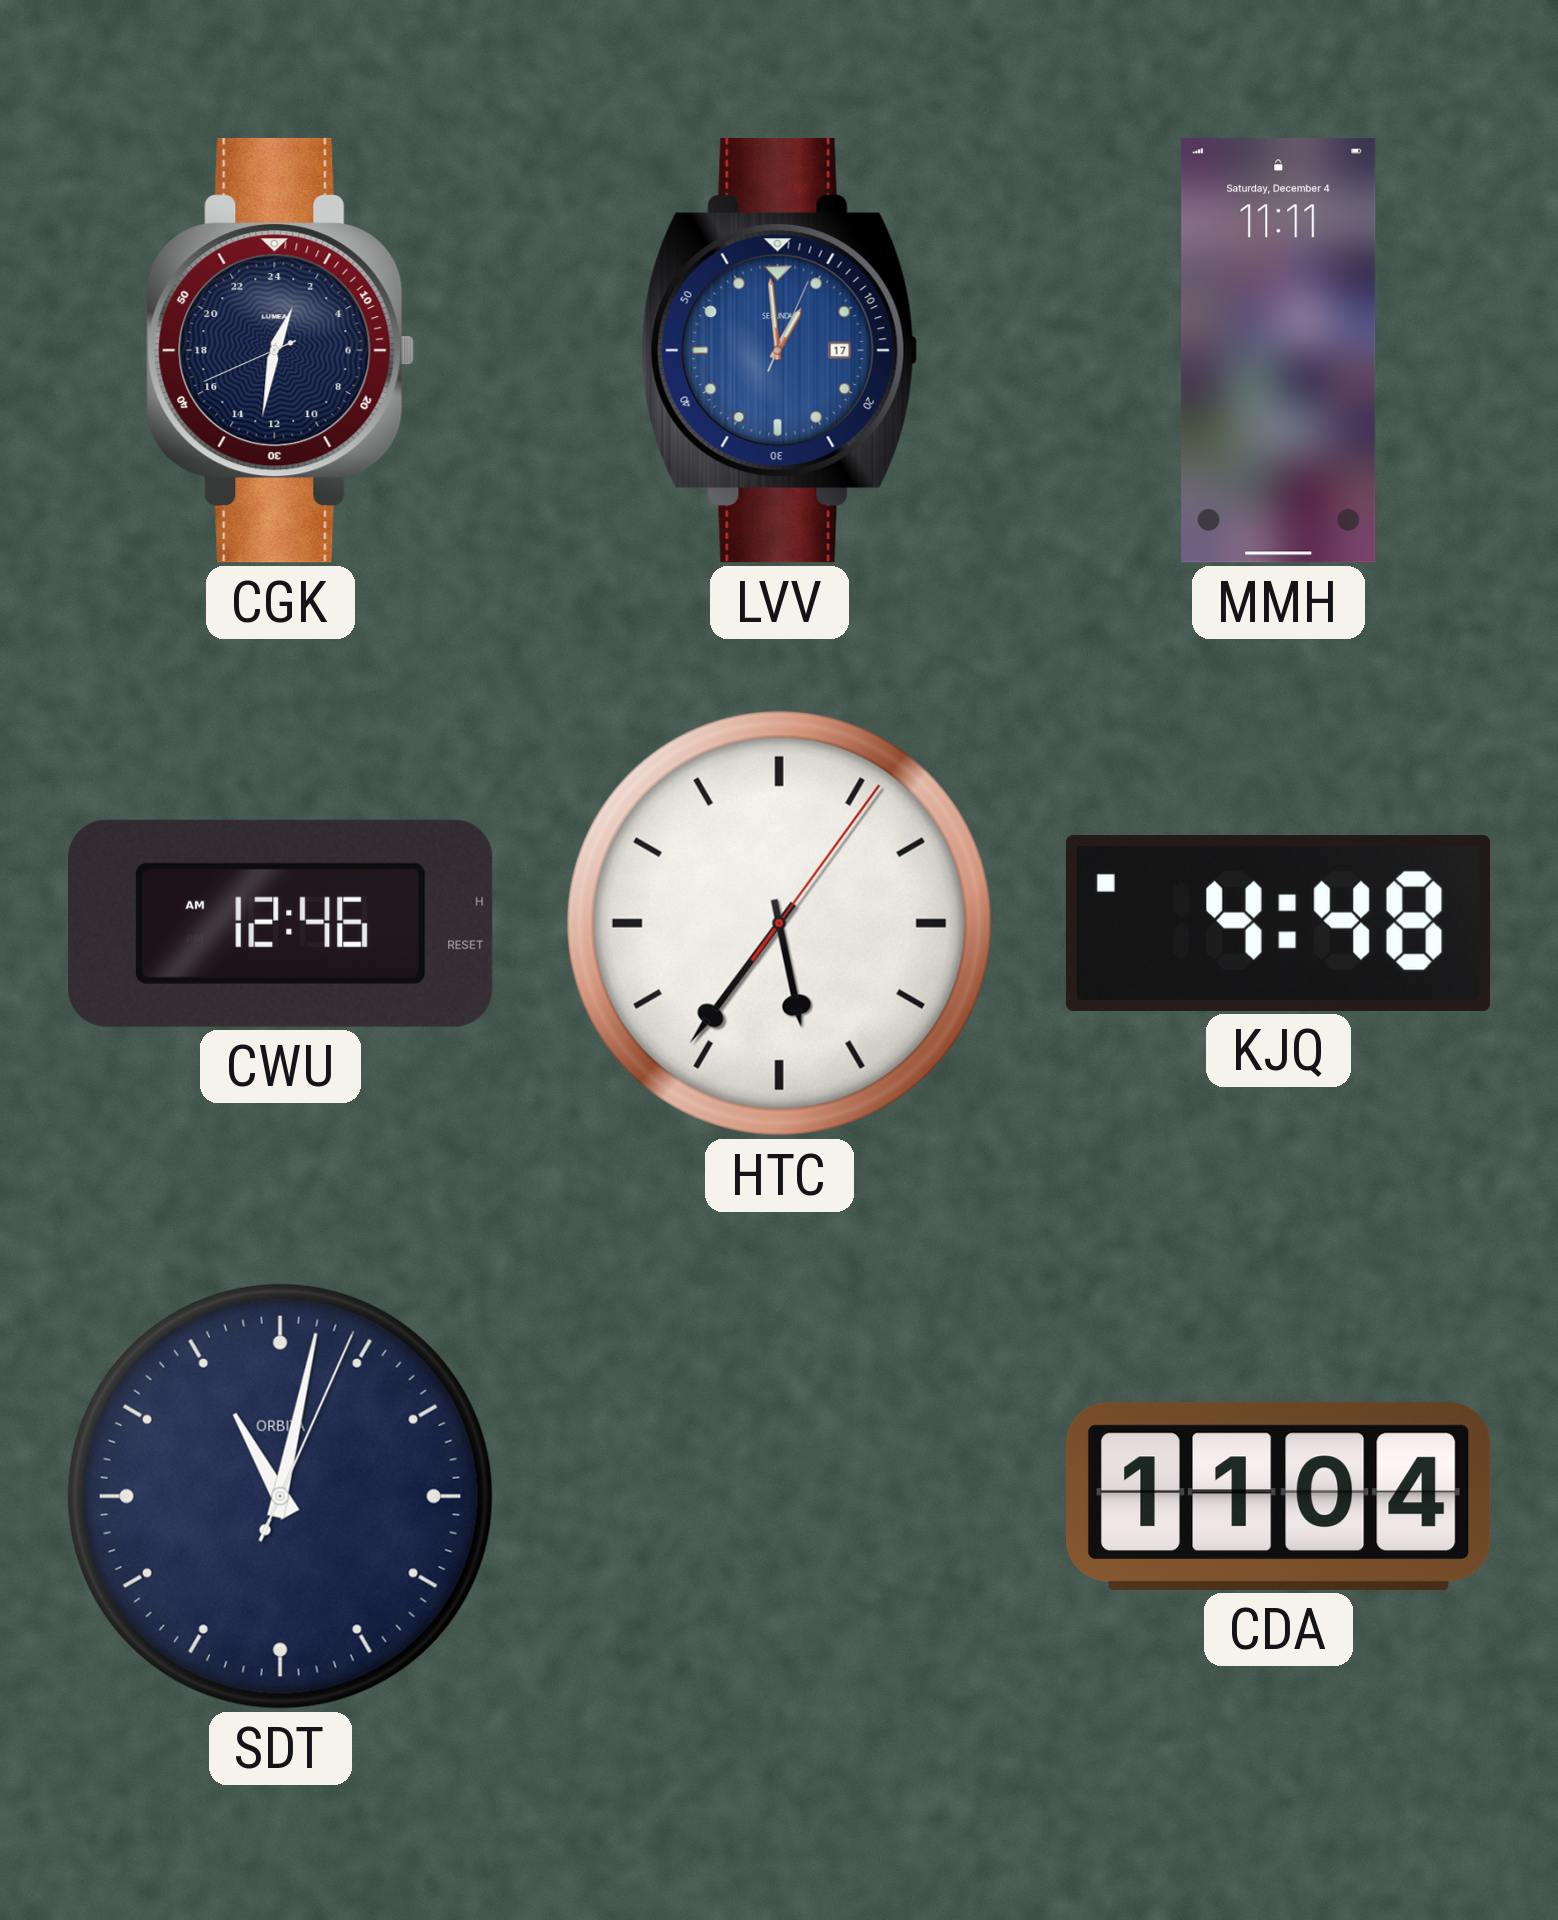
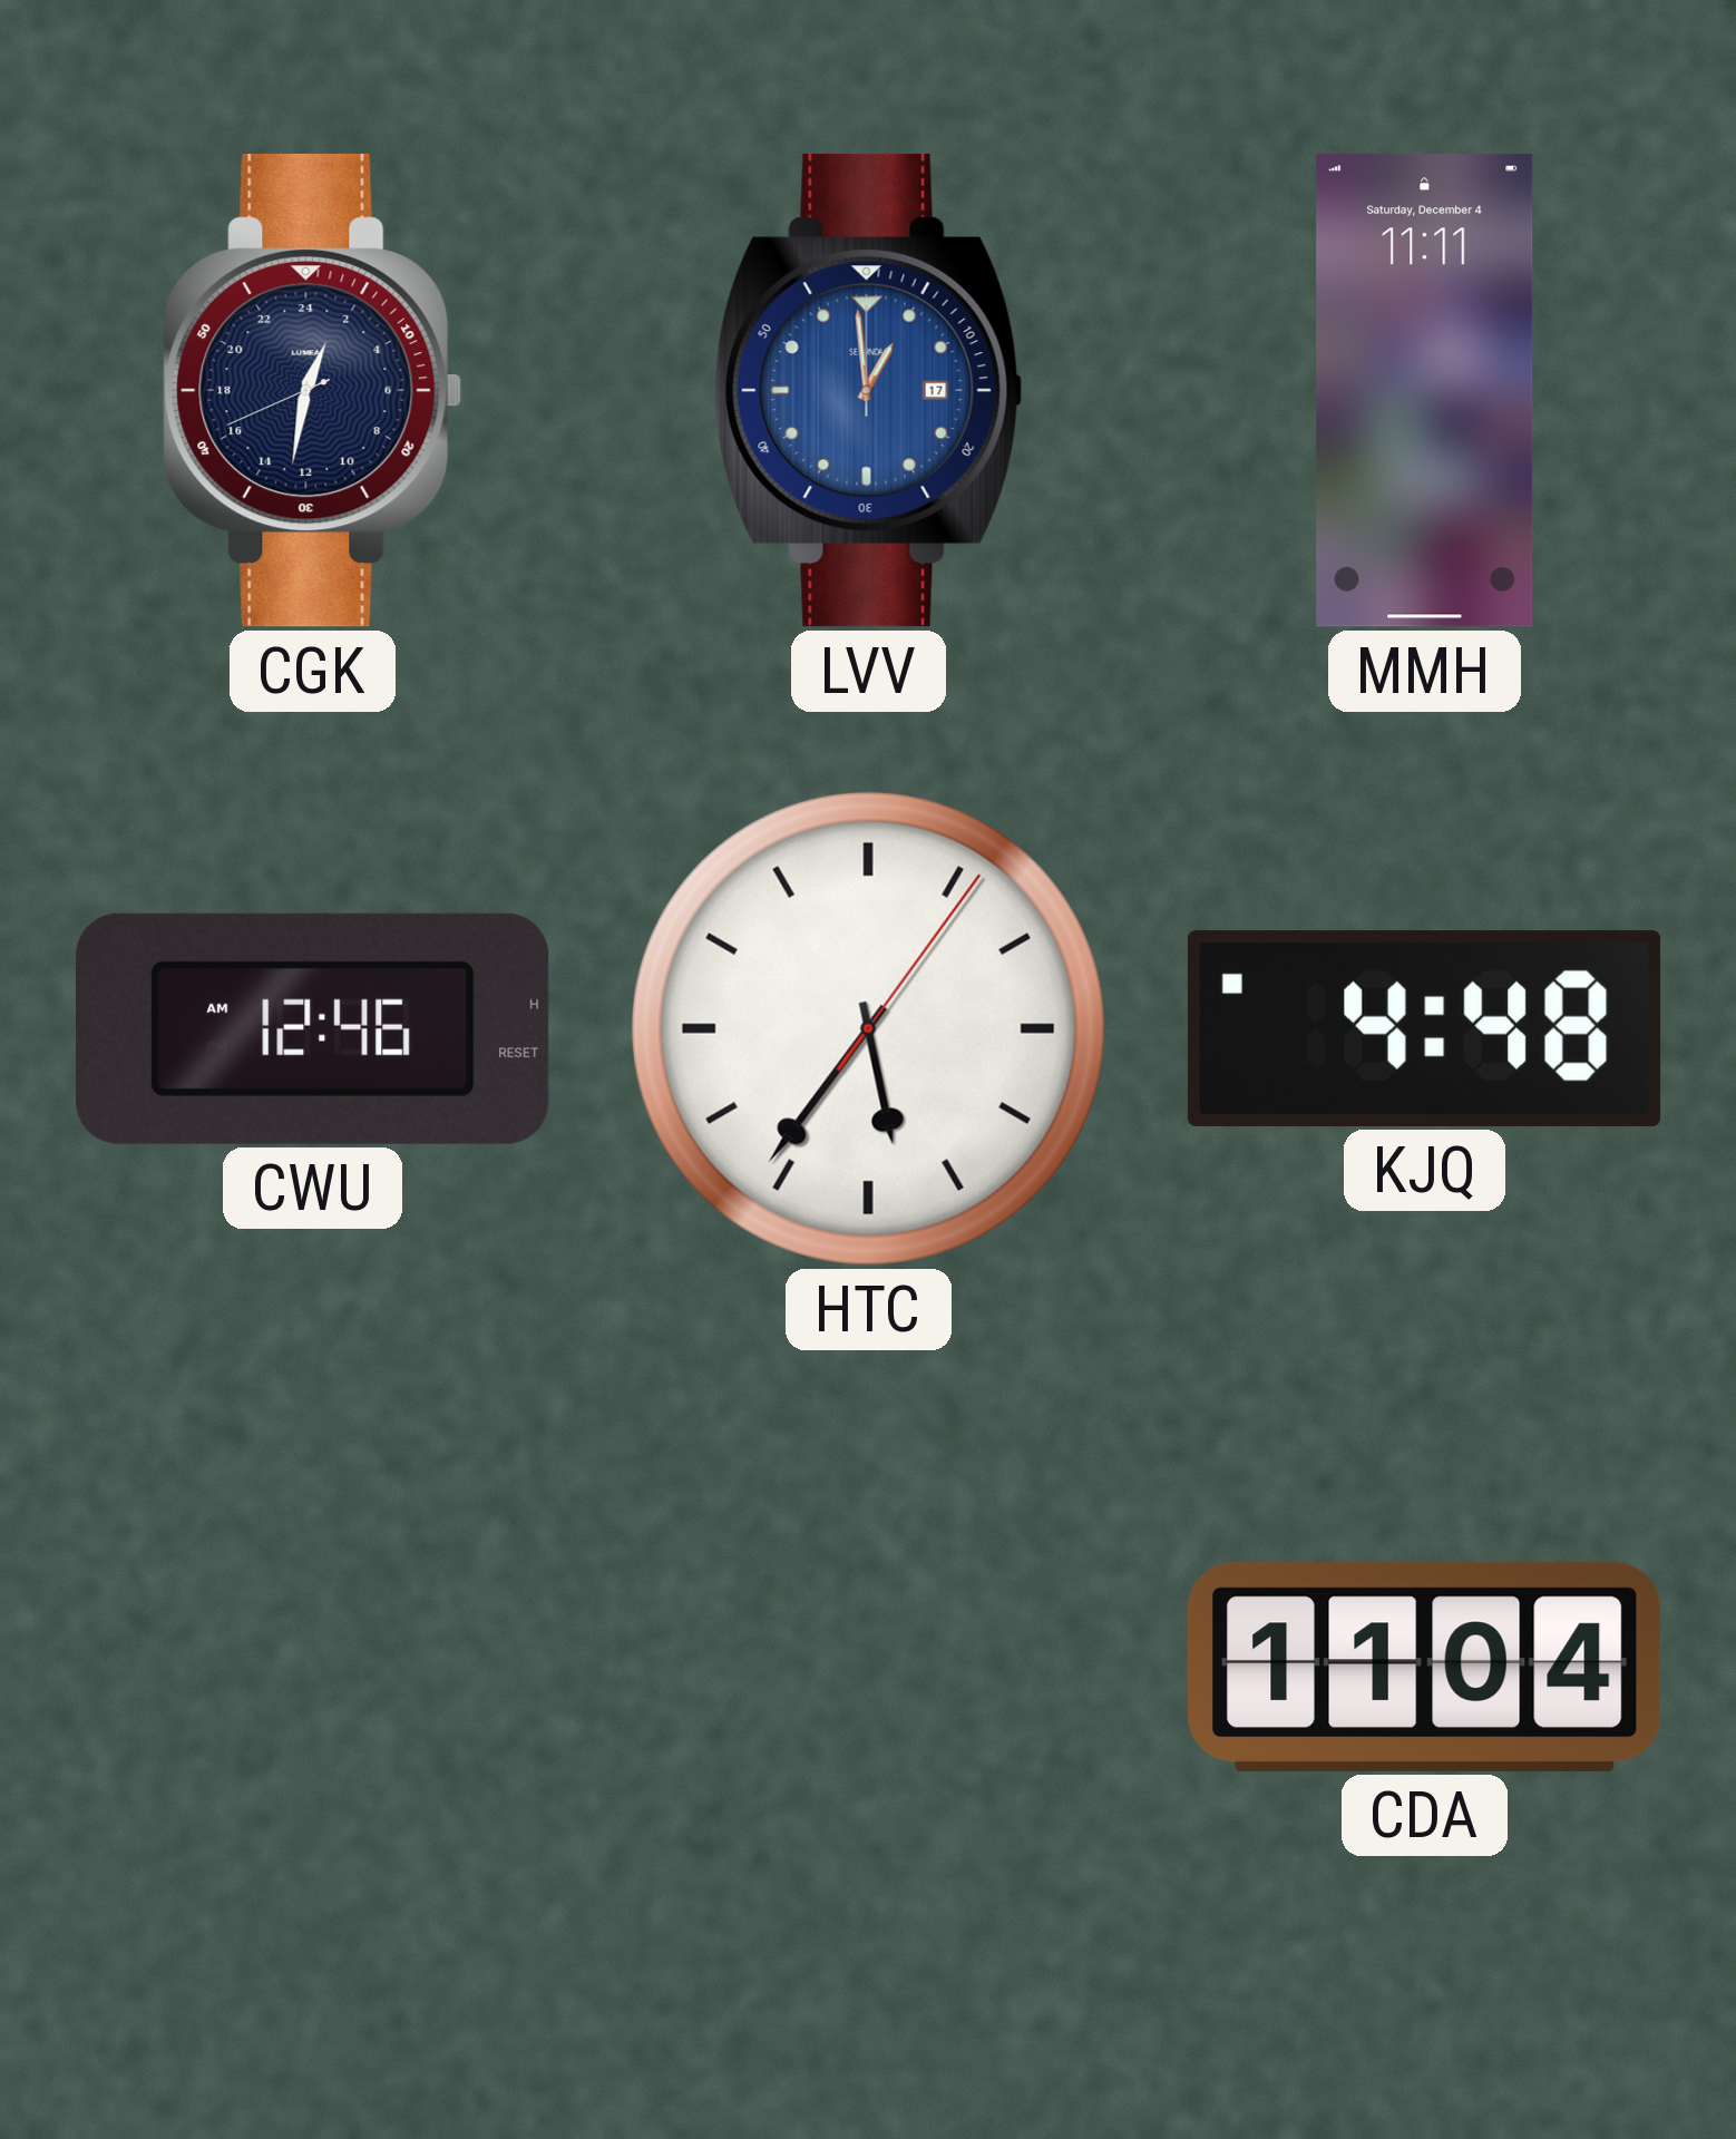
LVV: 12:59:04 -> 12:59:00
SDT: 11:02 -> none
